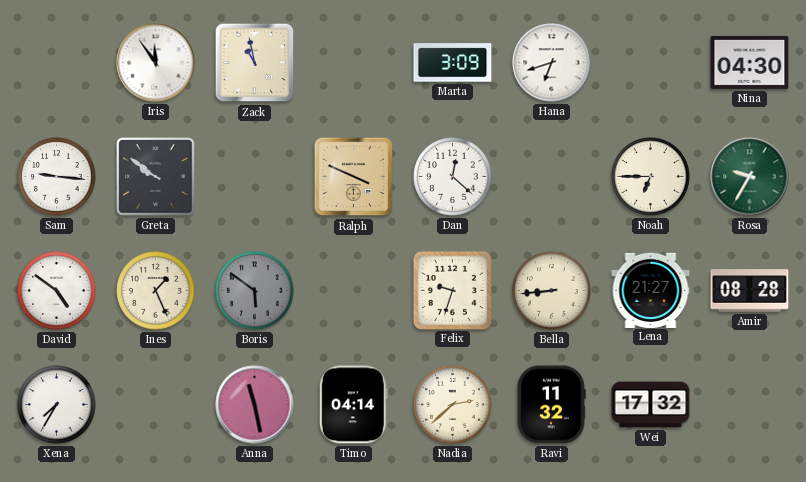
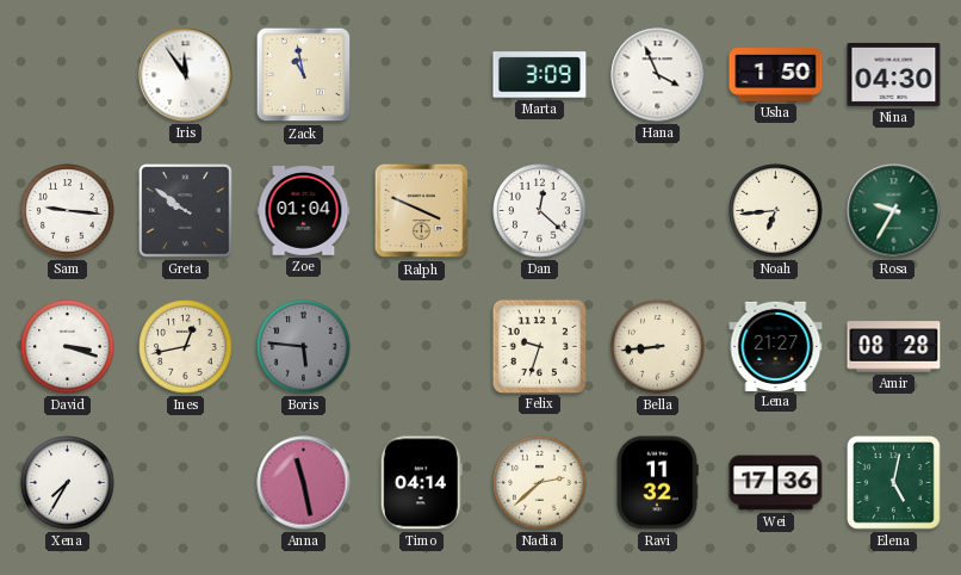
Hana: 6:42 -> 3:56
Usha: none -> 1:50
Zoe: none -> 01:04
Noah: 6:45 -> 6:44
David: 4:51 -> 3:18
Ines: 1:26 -> 12:43
Boris: 5:51 -> 5:46
Wei: 17:32 -> 17:36
Elena: none -> 5:02
